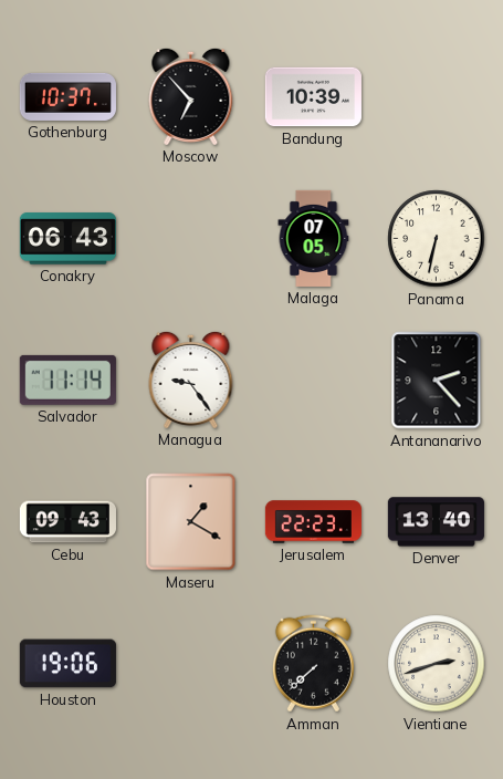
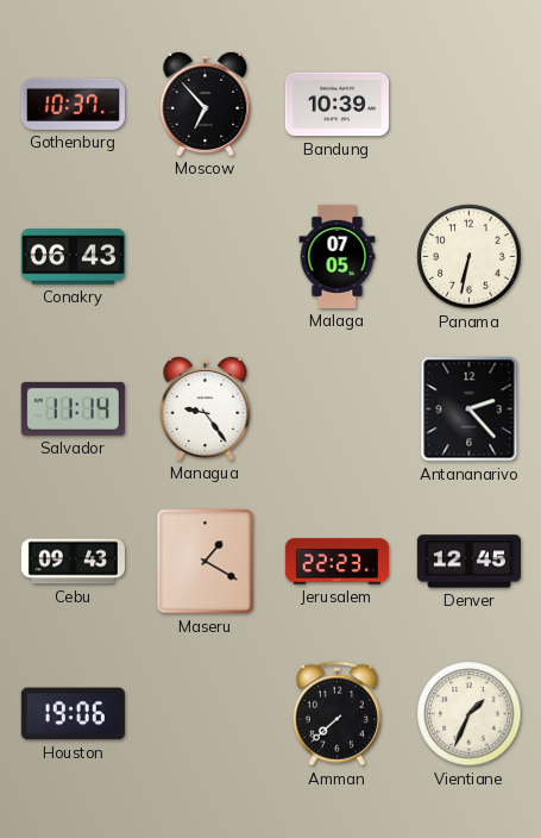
Denver: 13:40 -> 12:45
Vientiane: 2:42 -> 1:34
